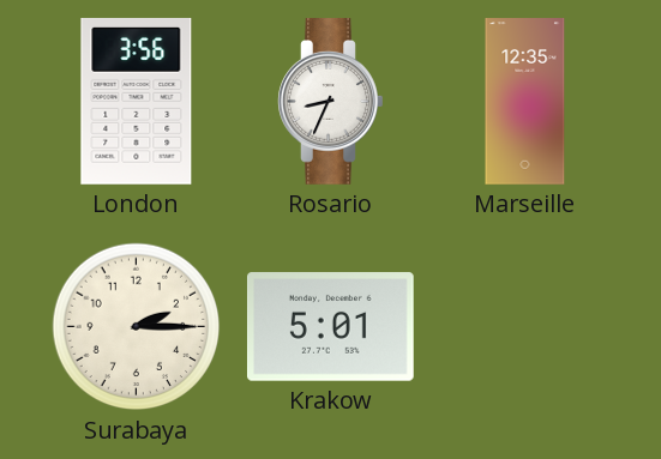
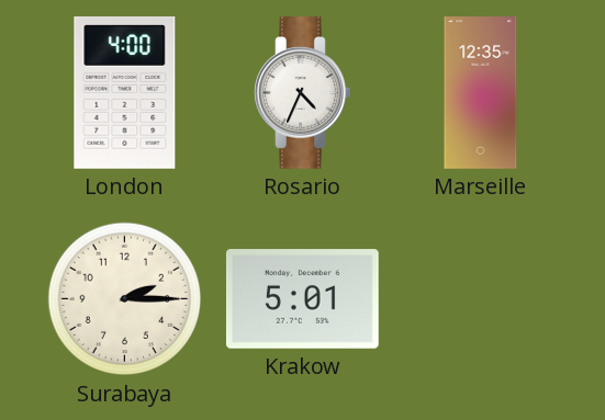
London: 3:56 -> 4:00
Rosario: 8:34 -> 4:34
